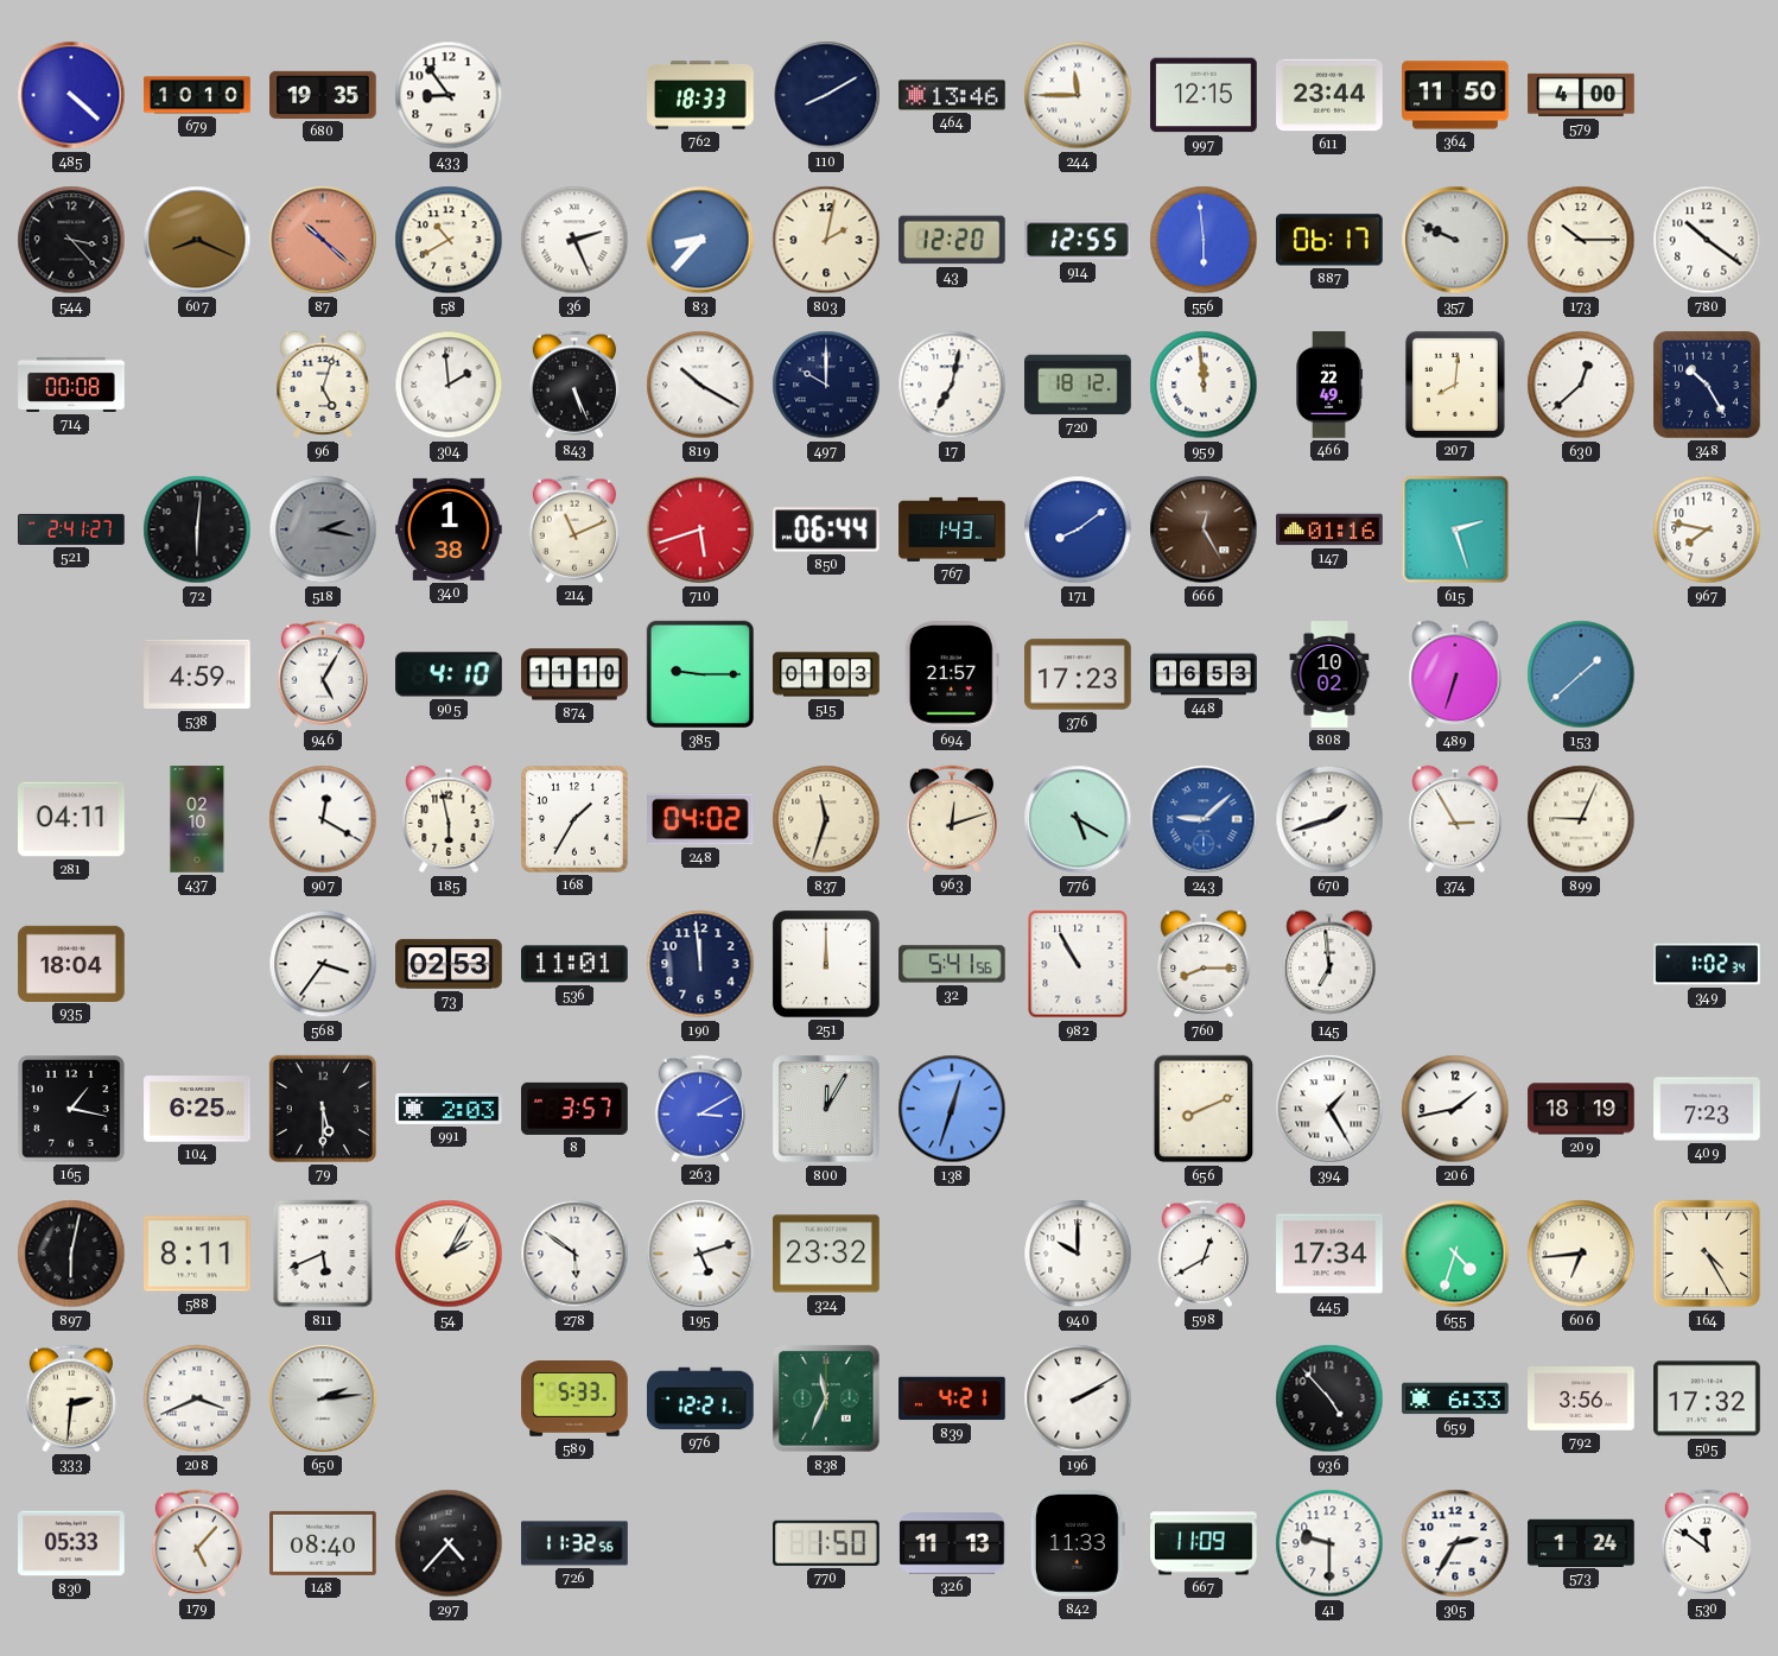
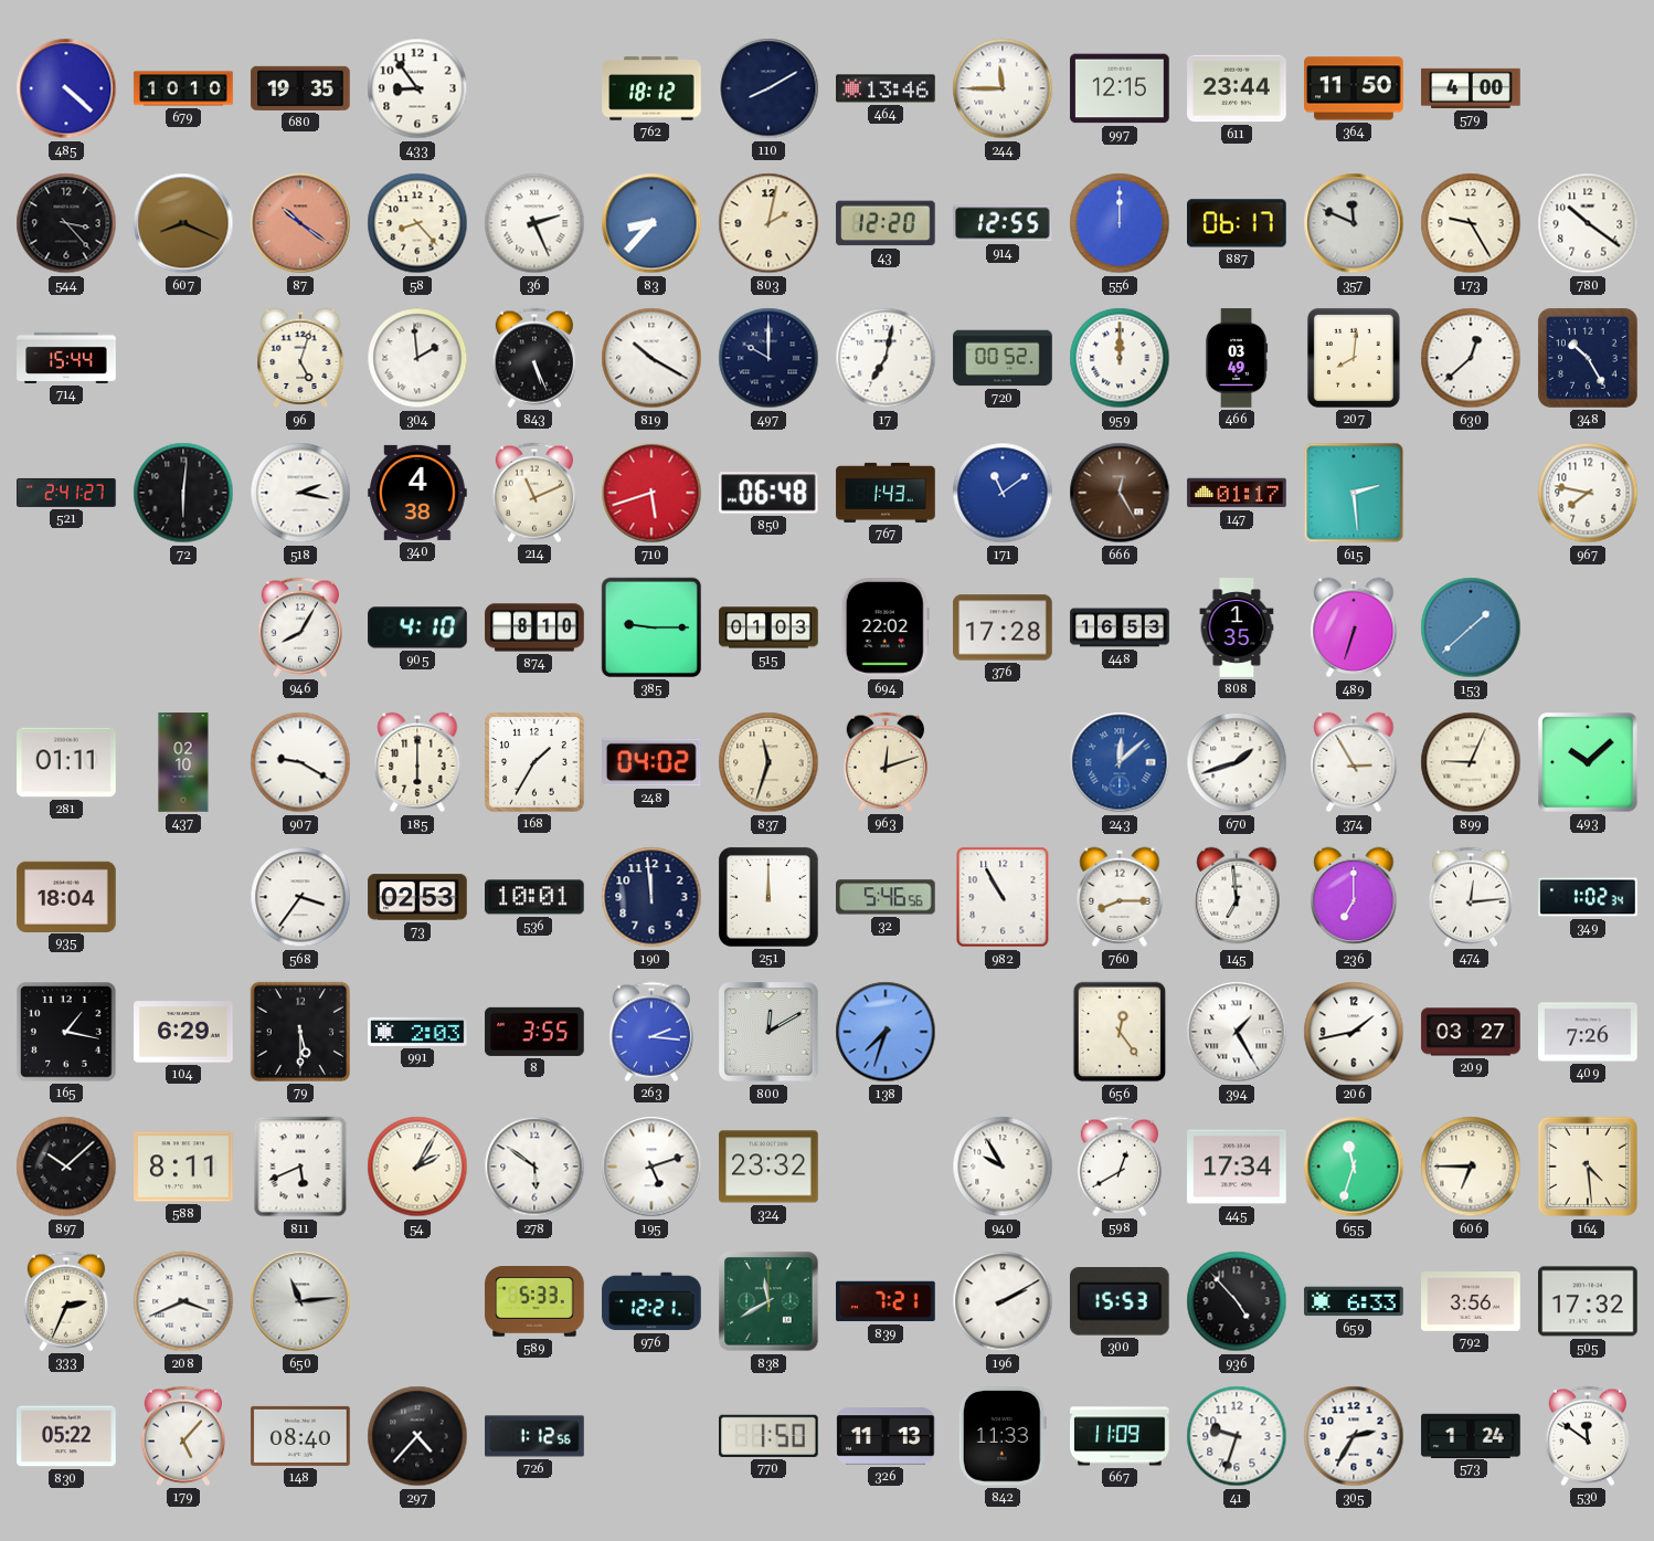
762: 18:33 -> 18:12
87: 10:22 -> 10:21
58: 10:40 -> 8:23
556: 5:59 -> 12:00
357: 9:49 -> 11:49
173: 10:15 -> 9:25
714: 00:08 -> 15:44
720: 18:12 -> 00:52
959: 11:59 -> 12:00
466: 22:49 -> 03:49
518 dial: grey -> white
340: 1:38 -> 4:38
850: 06:44 -> 06:48
171: 8:09 -> 11:09
147: 01:16 -> 01:17
615: 2:27 -> 2:29
538: 4:59 -> none
946: 5:05 -> 8:05
874: 11:10 -> 8:10
694: 21:57 -> 22:02
376: 17:23 -> 17:28
808: 10:02 -> 1:35
281: 04:11 -> 01:11
907: 12:20 -> 9:20
185: 5:58 -> 6:00
776: 5:20 -> none
243: 9:08 -> 12:08
493: none -> 10:08
536: 11:01 -> 10:01
32: 5:41 -> 5:46
236: none -> 7:00
474: none -> 12:14
104: 6:25 -> 6:29
8: 3:57 -> 3:55
263: 3:10 -> 2:16
800: 12:05 -> 12:10
138: 12:33 -> 7:33
656: 8:11 -> 12:24
209: 18:19 -> 03:27
409: 7:23 -> 7:26
897: 6:02 -> 10:08
940: 10:00 -> 9:55
655: 4:33 -> 11:33
606: 6:44 -> 6:45
164: 4:25 -> 4:29
333: 2:31 -> 2:34
650: 2:14 -> 11:14
838: 11:34 -> 11:40
839: 4:21 -> 7:21
300: none -> 15:53
830: 05:33 -> 05:22
726: 11:32 -> 1:12
41: 9:30 -> 9:33
